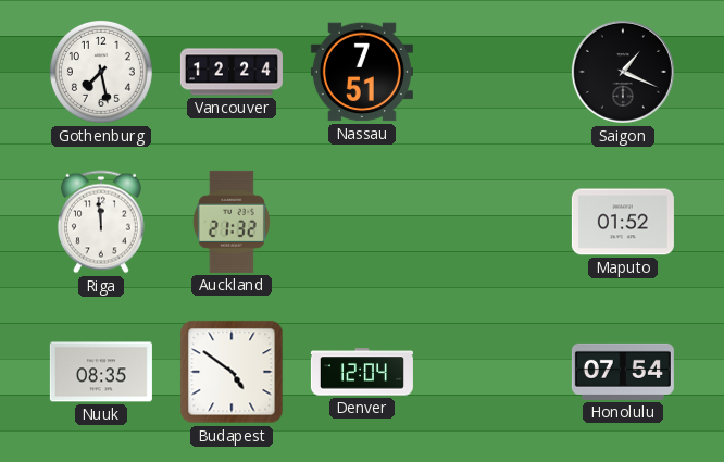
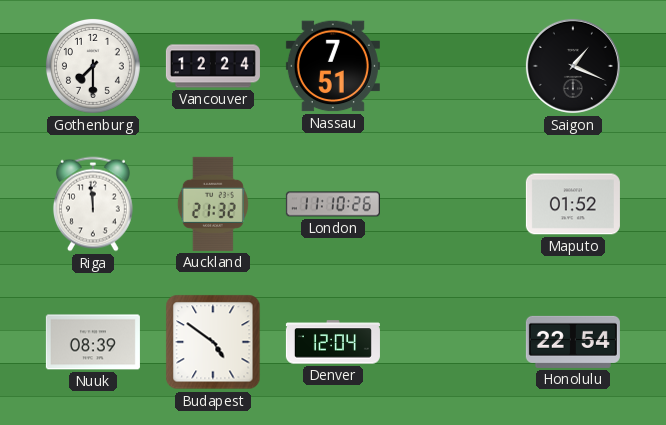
Gothenburg: 7:28 -> 7:30
London: none -> 11:10
Nuuk: 08:35 -> 08:39
Honolulu: 07:54 -> 22:54
